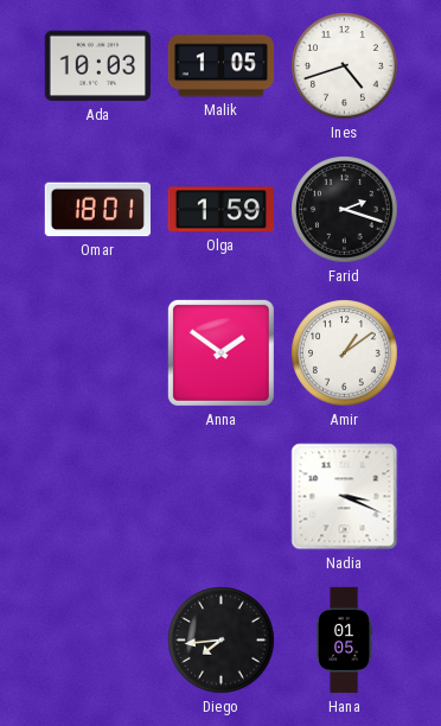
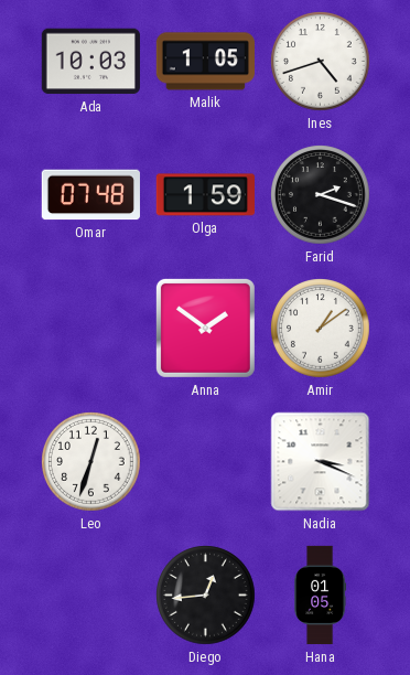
Omar: 18:01 -> 07:48
Leo: none -> 12:33
Diego: 7:44 -> 12:44
